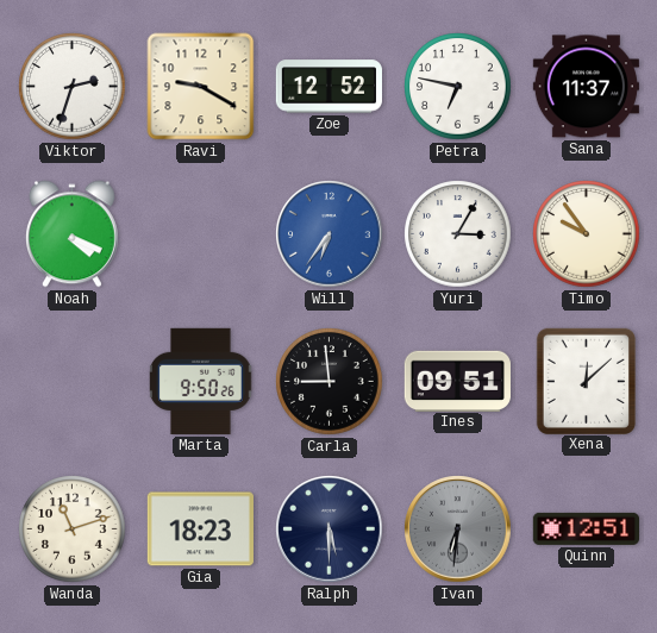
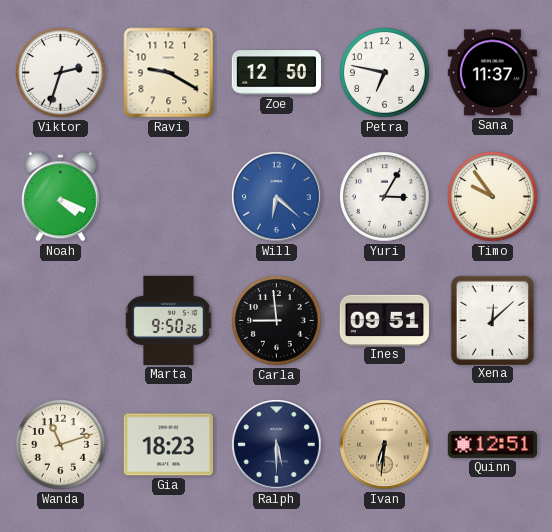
Zoe: 12:52 -> 12:50
Will: 6:36 -> 6:22
Ivan dial: grey -> champagne
